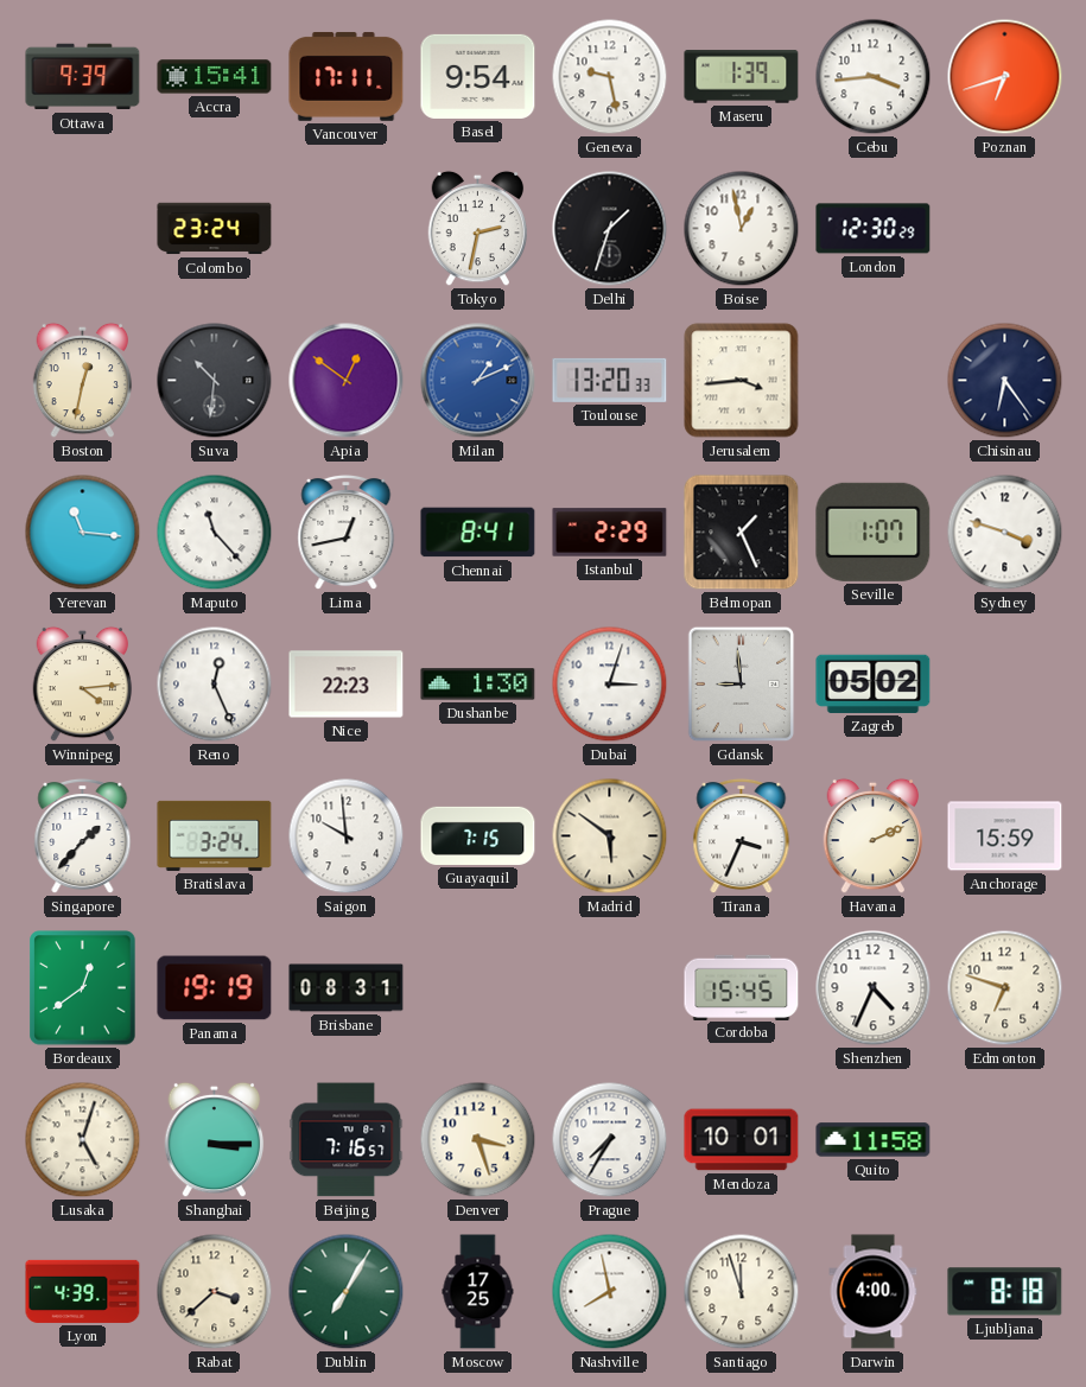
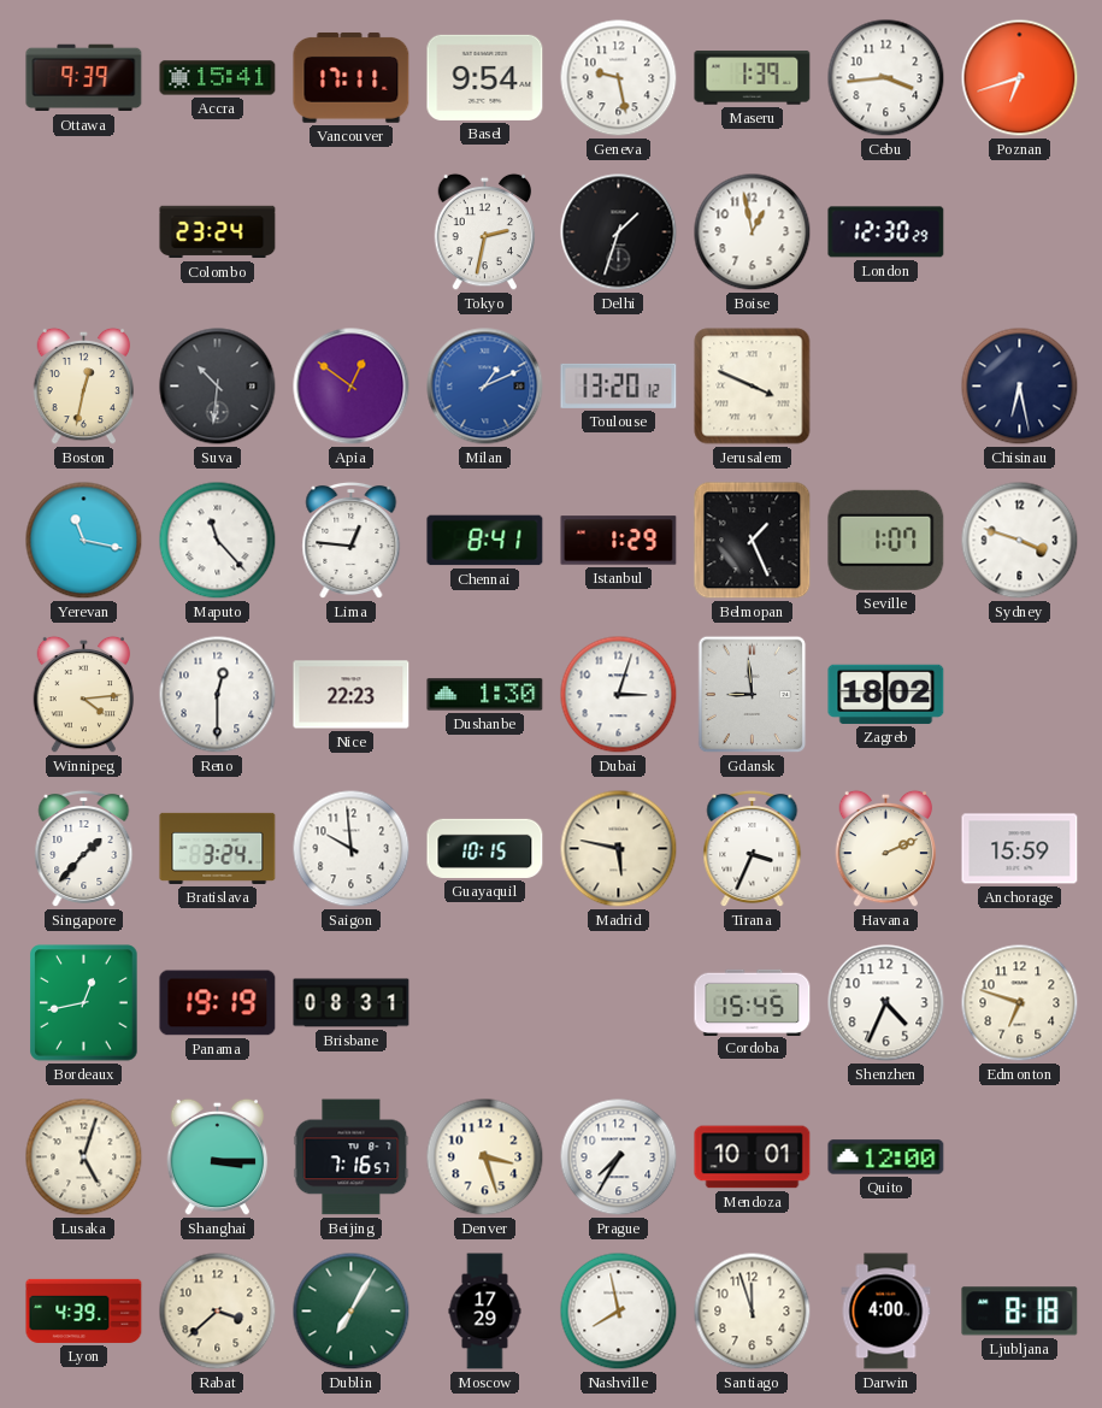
Toulouse: 13:20:33 -> 13:20:12
Jerusalem: 3:44 -> 3:49
Chisinau: 6:24 -> 6:28
Yerevan: 11:16 -> 11:17
Lima: 12:43 -> 12:46
Istanbul: 2:29 -> 1:29
Reno: 12:26 -> 12:30
Zagreb: 05:02 -> 18:02
Guayaquil: 7:15 -> 10:15
Madrid: 5:51 -> 5:47
Bordeaux: 12:39 -> 12:43
Quito: 11:58 -> 12:00
Moscow: 17:25 -> 17:29
